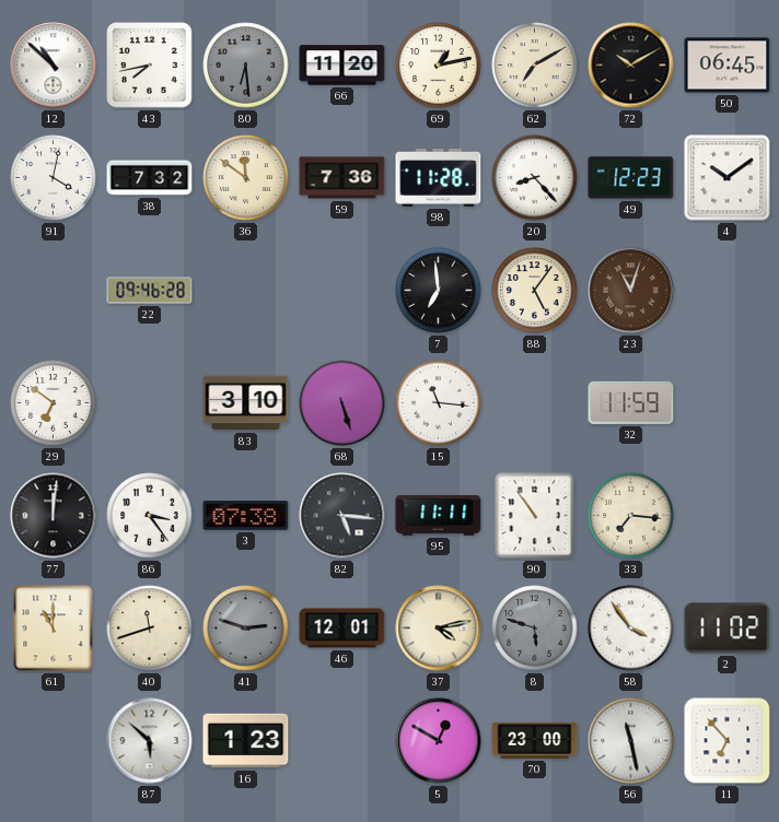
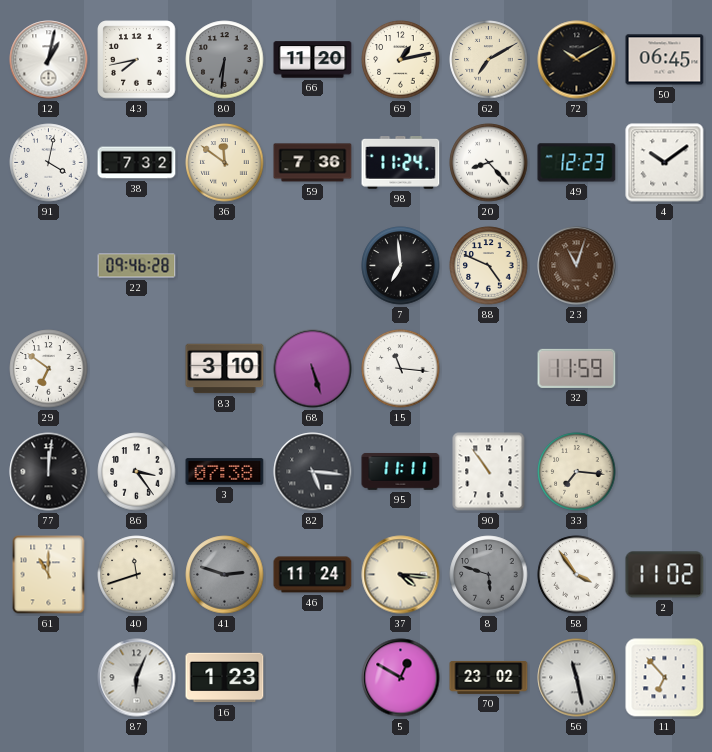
12: 10:52 -> 1:02
80: 6:29 -> 6:31
98: 11:28 -> 11:24
88: 5:06 -> 4:49
46: 12:01 -> 11:24
37: 4:13 -> 4:16
87: 5:52 -> 6:04
70: 23:00 -> 23:02
